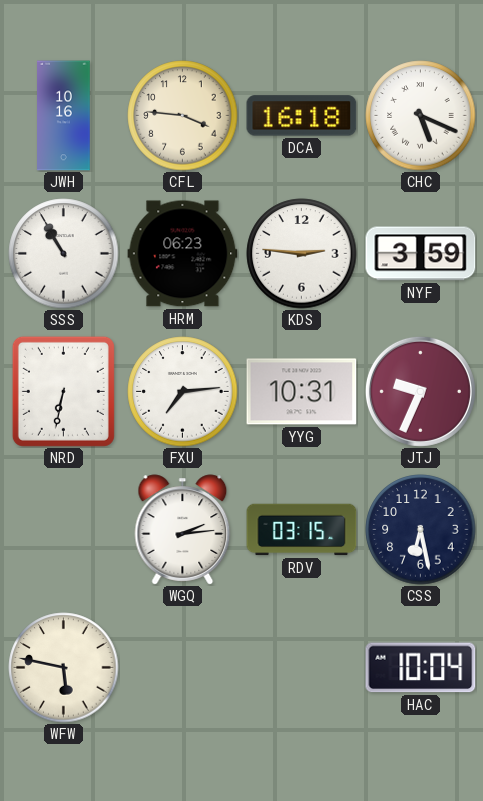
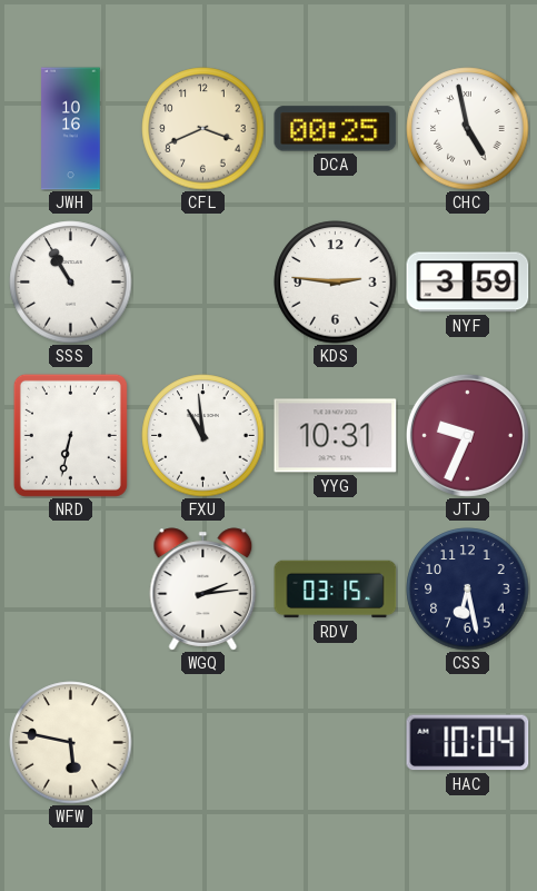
CFL: 3:46 -> 3:41
DCA: 16:18 -> 00:25
CHC: 5:19 -> 4:58
HRM: 06:23 -> none
FXU: 7:14 -> 10:59
